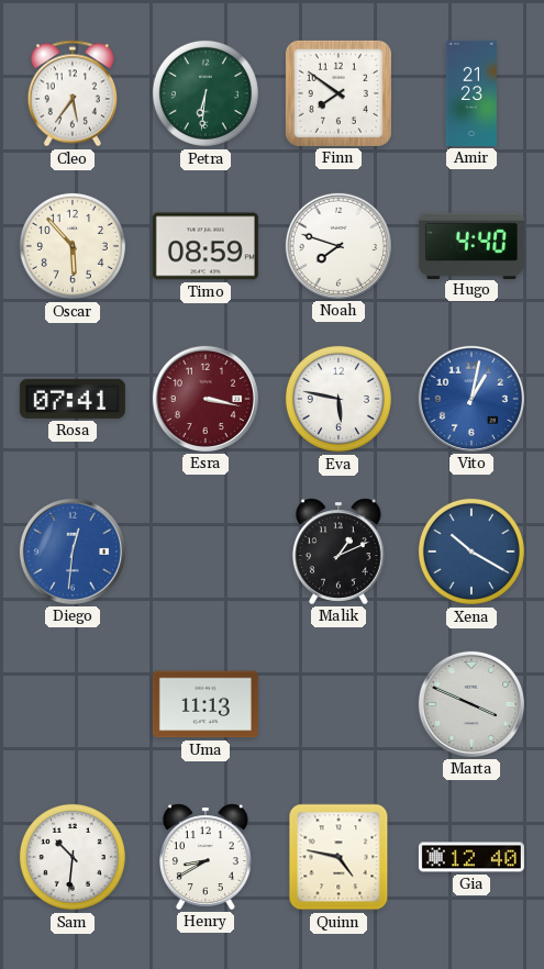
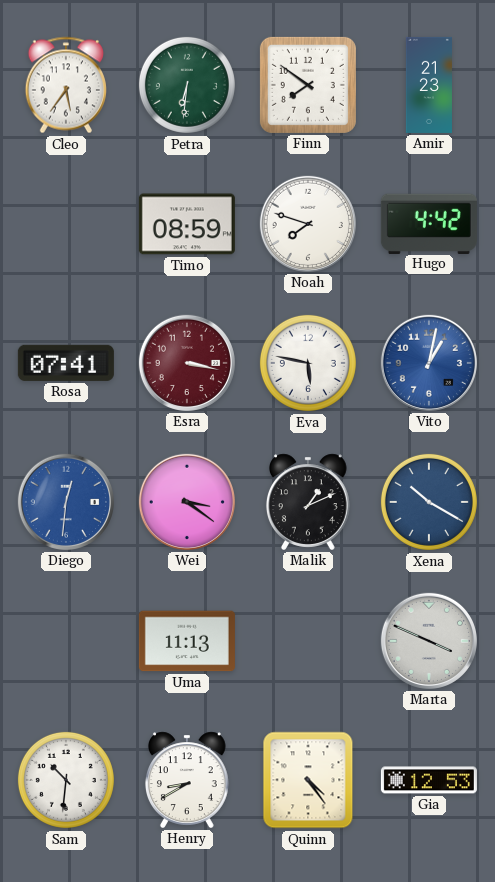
Oscar: 5:53 -> none
Hugo: 4:40 -> 4:42
Wei: none -> 3:21
Quinn: 4:47 -> 4:24
Gia: 12:40 -> 12:53
